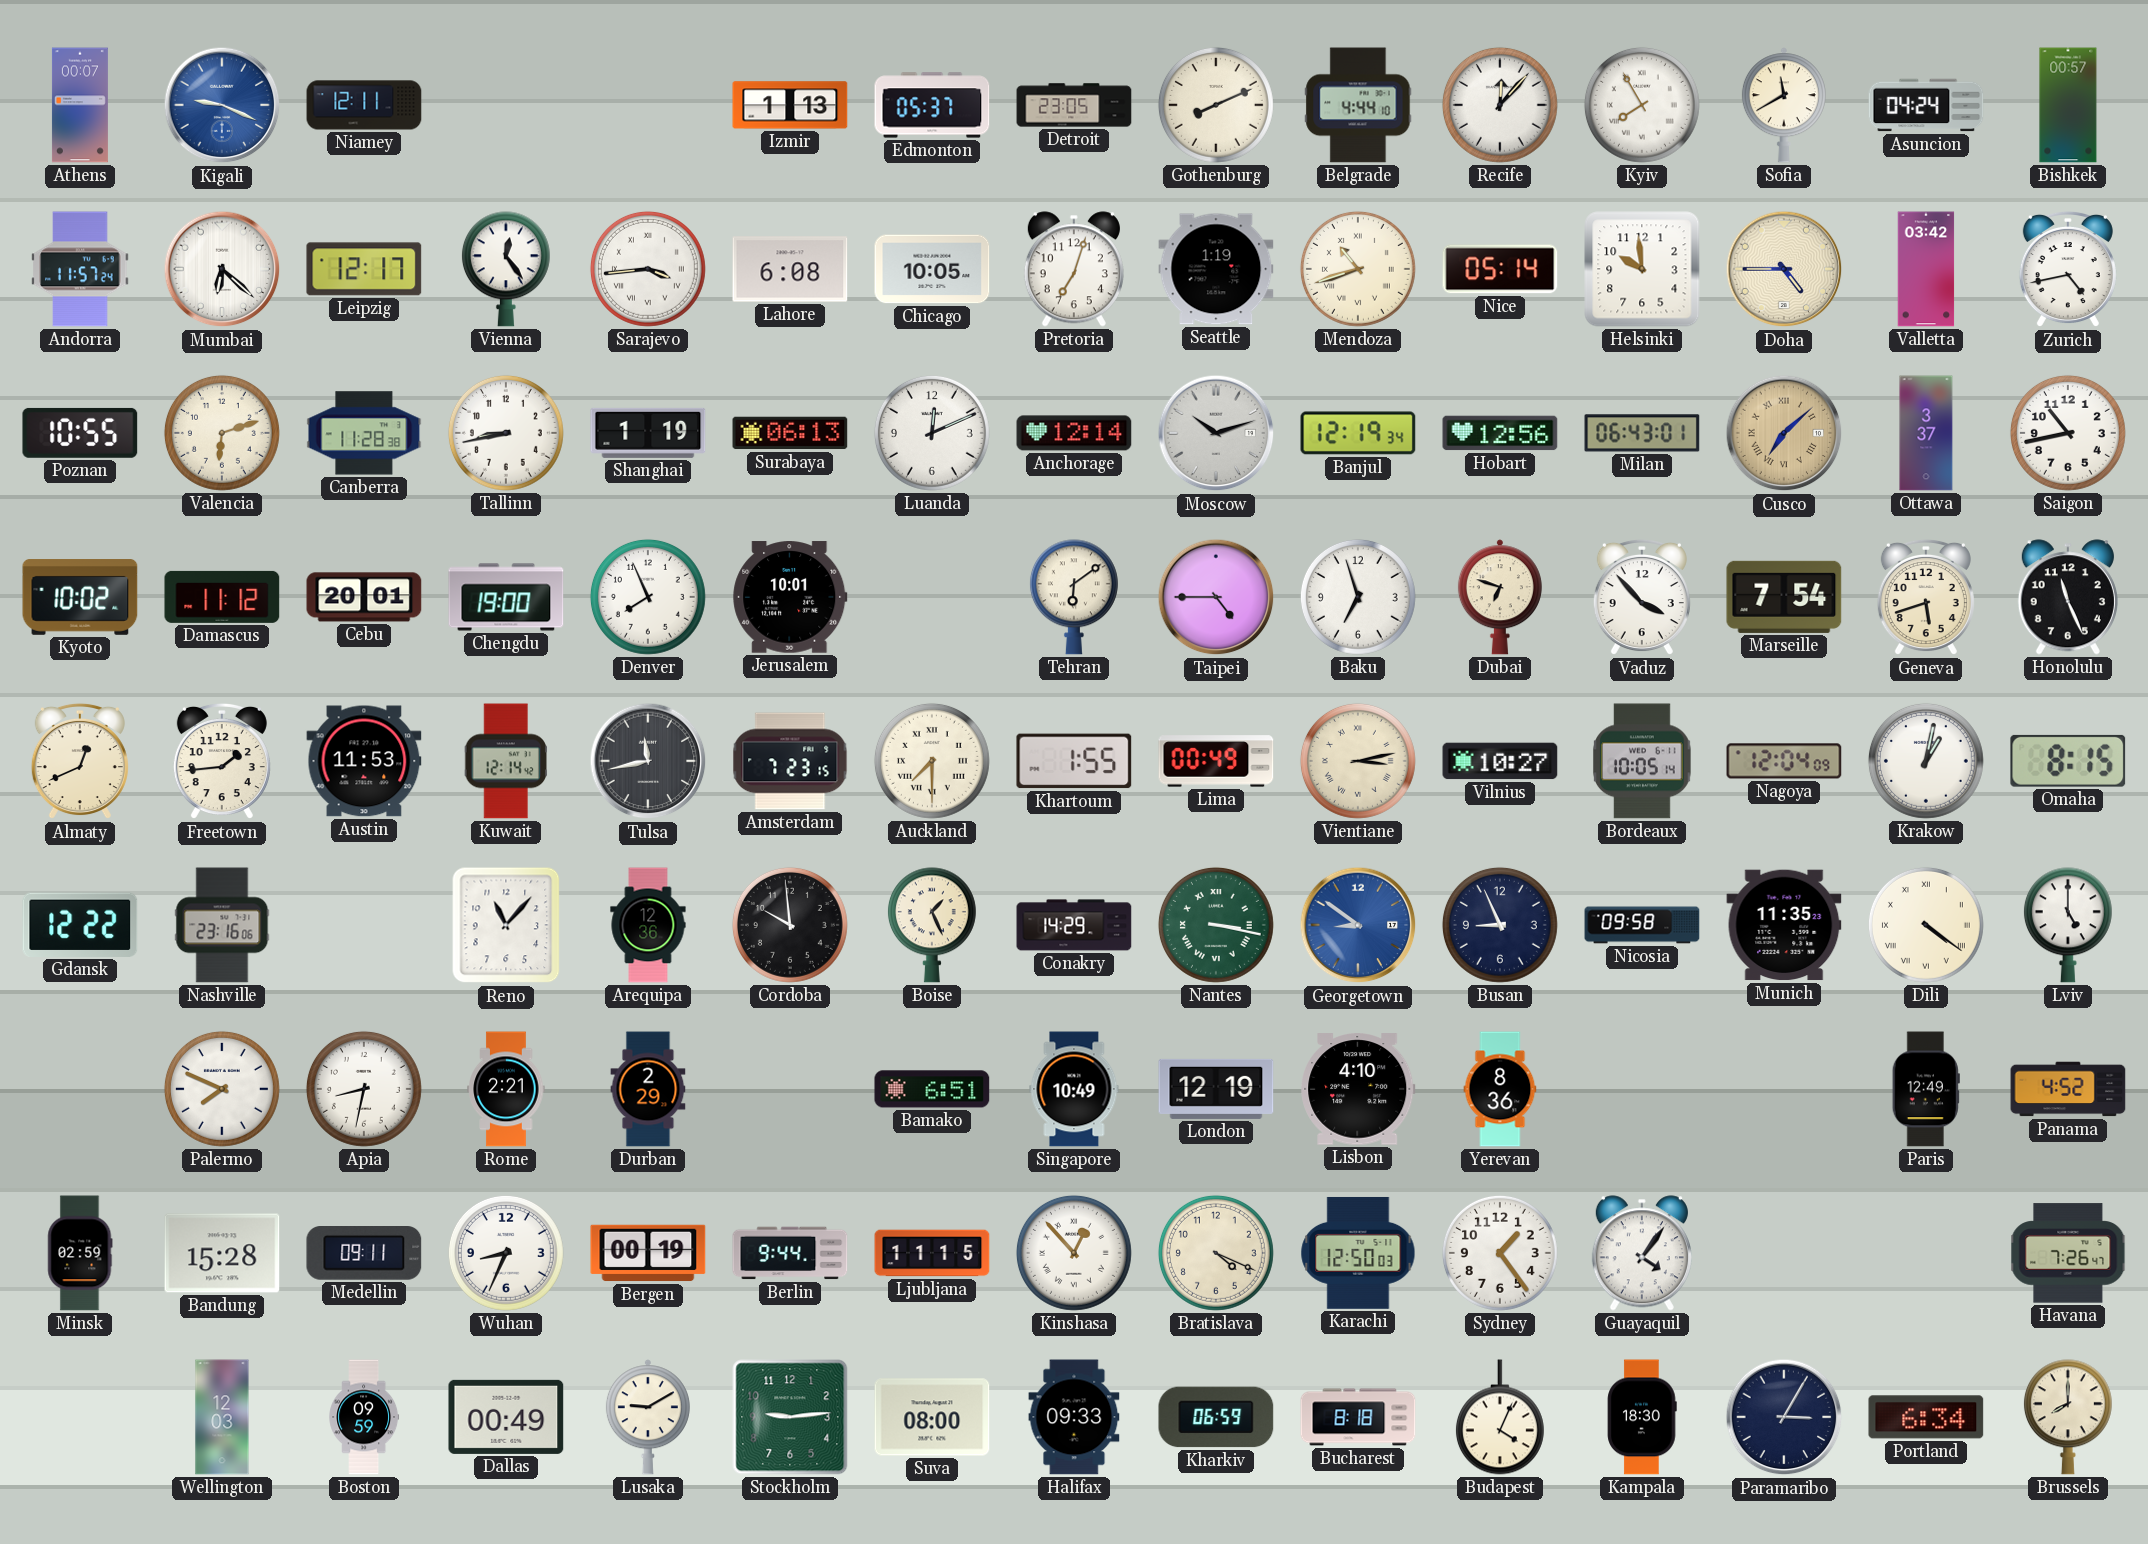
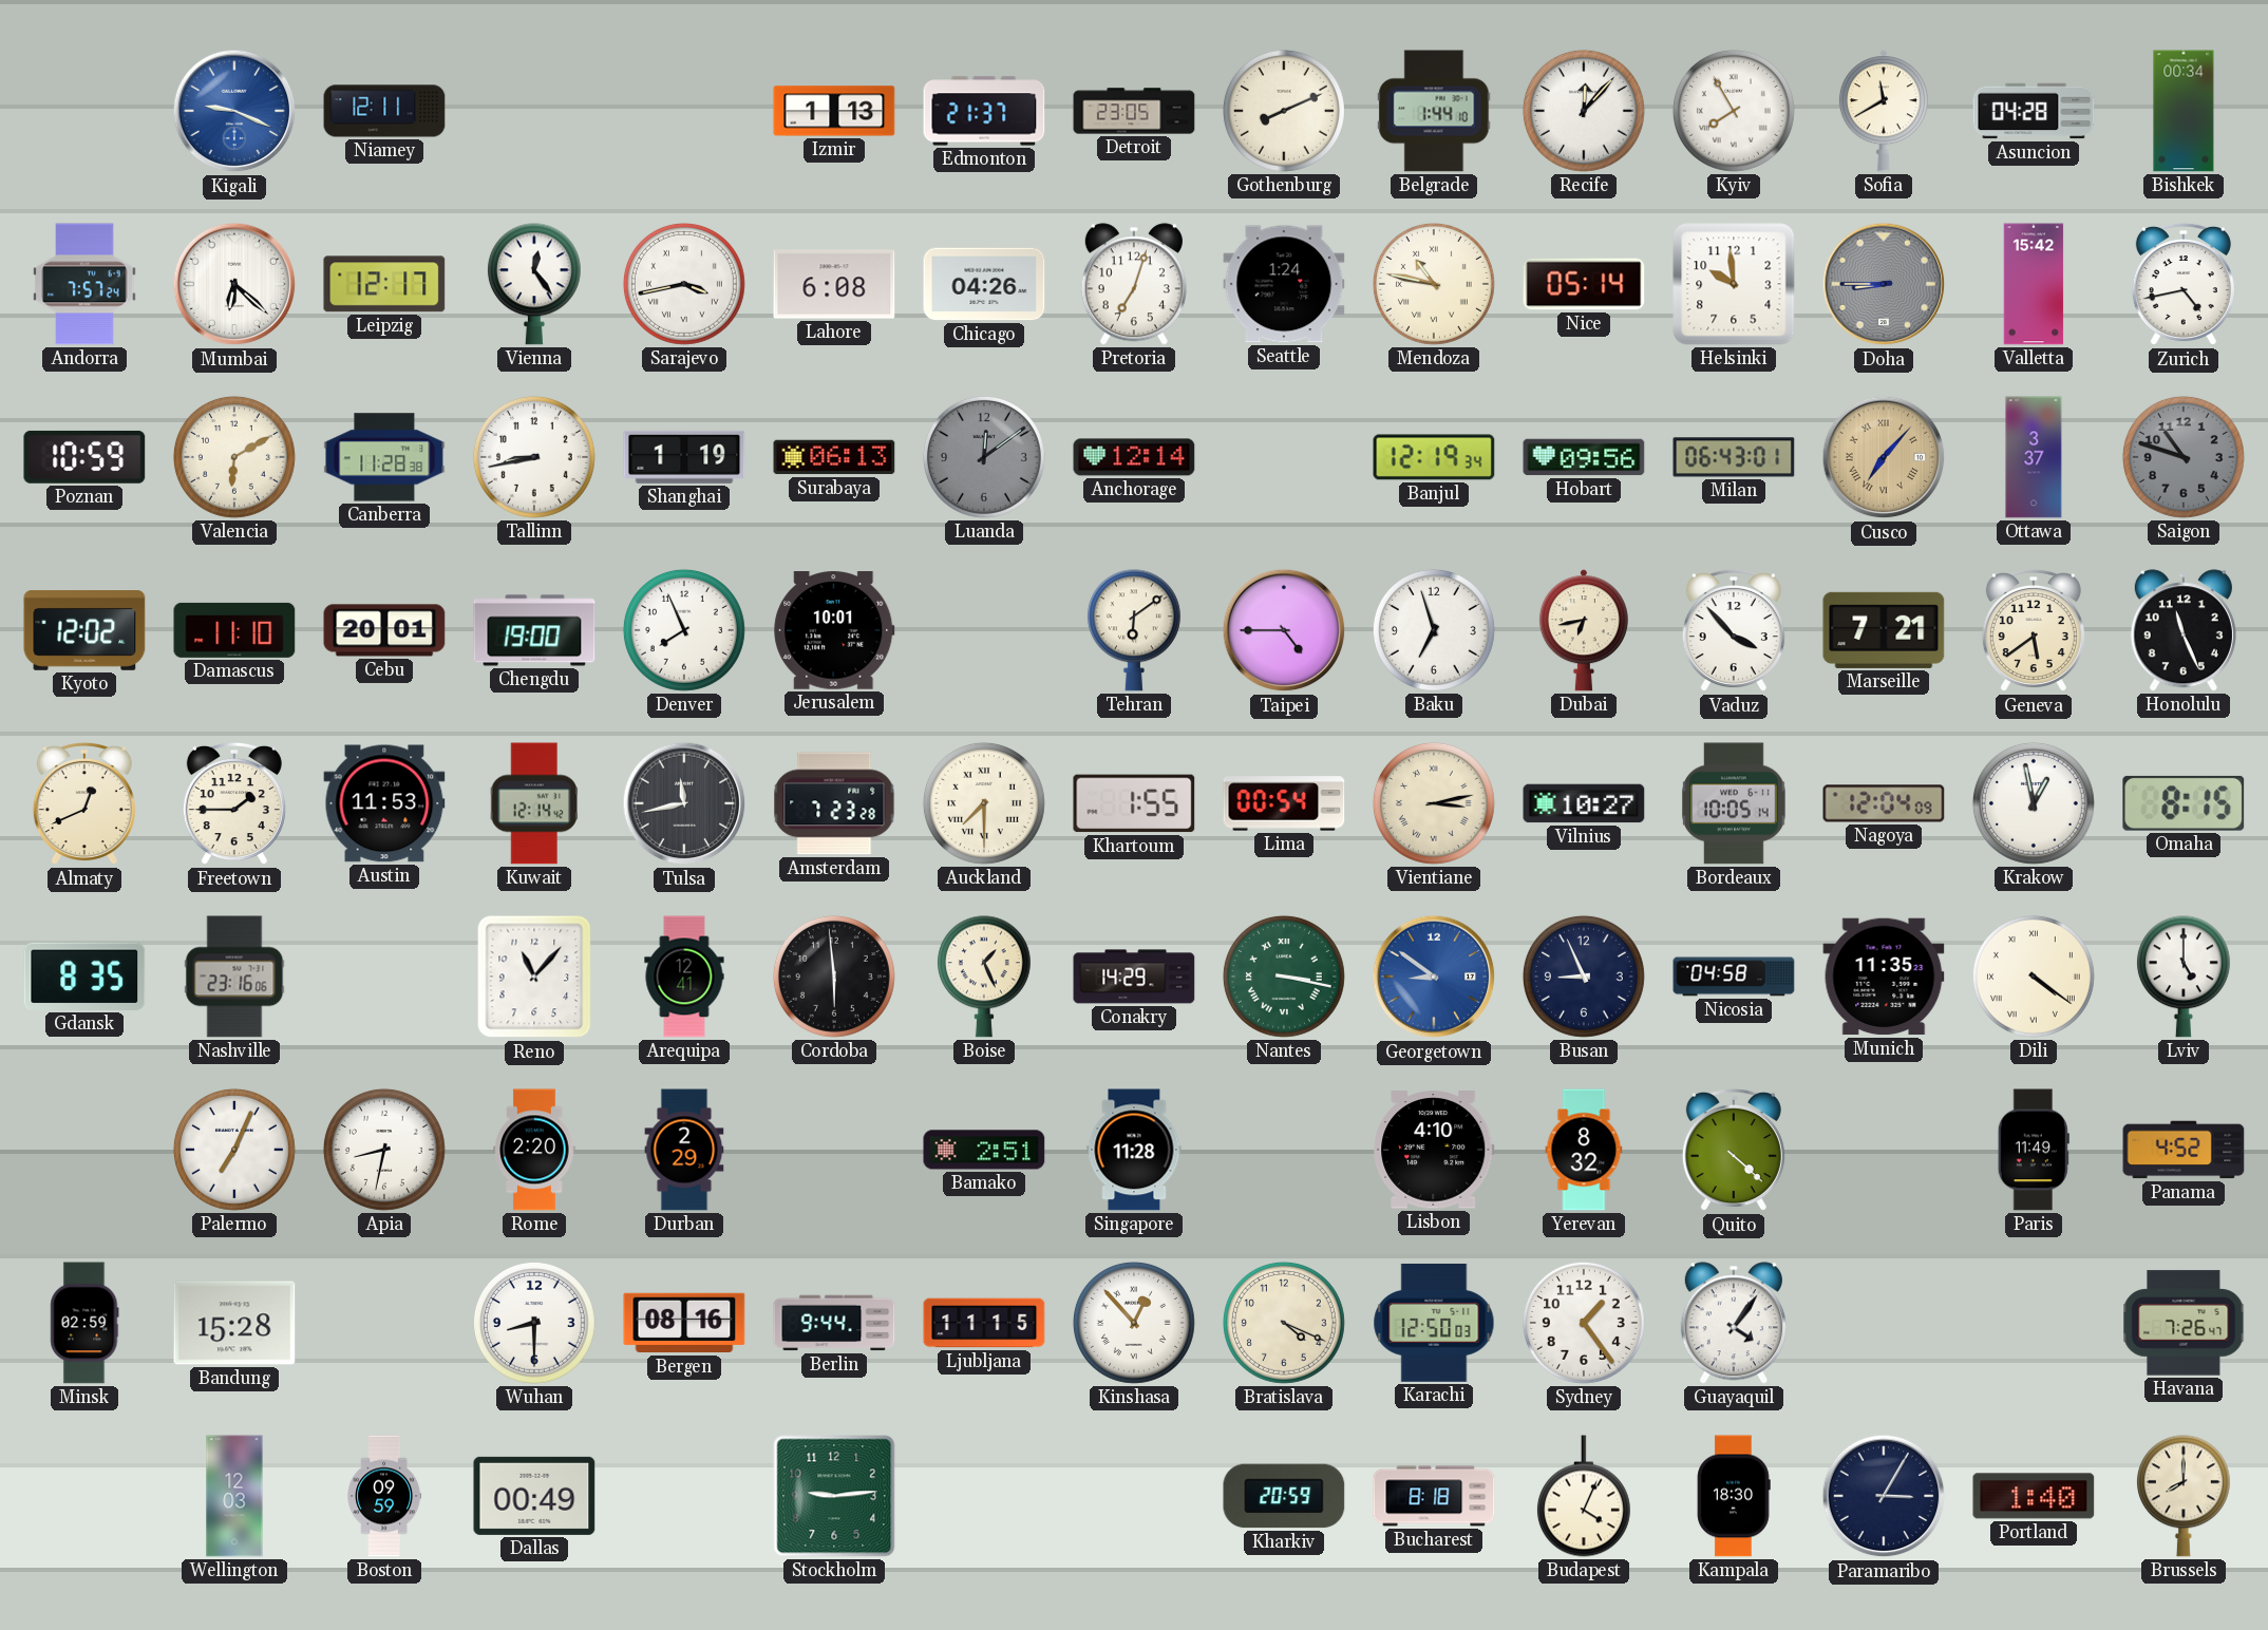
Athens: 00:07 -> none
Edmonton: 05:37 -> 21:37
Belgrade: 4:44 -> 1:44
Asuncion: 04:24 -> 04:28
Bishkek: 00:57 -> 00:34
Andorra: 11:57 -> 7:57
Sarajevo: 3:44 -> 3:43
Chicago: 10:05 -> 04:26
Seattle: 1:19 -> 1:24
Mendoza: 10:42 -> 10:47
Doha: 4:45 -> 8:45
Doha dial: cream -> grey
Valletta: 03:42 -> 15:42
Poznan: 10:55 -> 10:59
Valencia: 6:12 -> 6:10
Luanda: 12:11 -> 12:09
Luanda dial: white -> grey
Moscow: 10:12 -> none
Hobart: 12:56 -> 09:56
Cusco: 7:08 -> 7:07
Saigon: 10:43 -> 10:48
Saigon dial: white -> grey
Kyoto: 10:02 -> 12:02
Damascus: 11:12 -> 11:10
Dubai: 6:48 -> 6:43
Marseille: 7:54 -> 7:21
Geneva: 5:42 -> 5:39
Freetown: 1:44 -> 1:45
Amsterdam: 7:23:15 -> 7:23:28
Lima: 00:49 -> 00:54
Krakow: 1:02 -> 12:58
Gdansk: 12:22 -> 8:35
Arequipa: 12:36 -> 12:41
Cordoba: 9:59 -> 5:59
Nicosia: 09:58 -> 04:58
Palermo: 7:49 -> 7:04
Rome: 2:21 -> 2:20
Bamako: 6:51 -> 2:51
Singapore: 10:49 -> 11:28
London: 12:19 -> none
Yerevan: 8:36 -> 8:32
Quito: none -> 4:22
Paris: 12:49 -> 11:49
Medellin: 09:11 -> none
Wuhan: 8:34 -> 8:30
Bergen: 00:19 -> 08:16
Lusaka: 9:10 -> none
Suva: 08:00 -> none
Halifax: 09:33 -> none
Kharkiv: 06:59 -> 20:59
Portland: 6:34 -> 1:40
